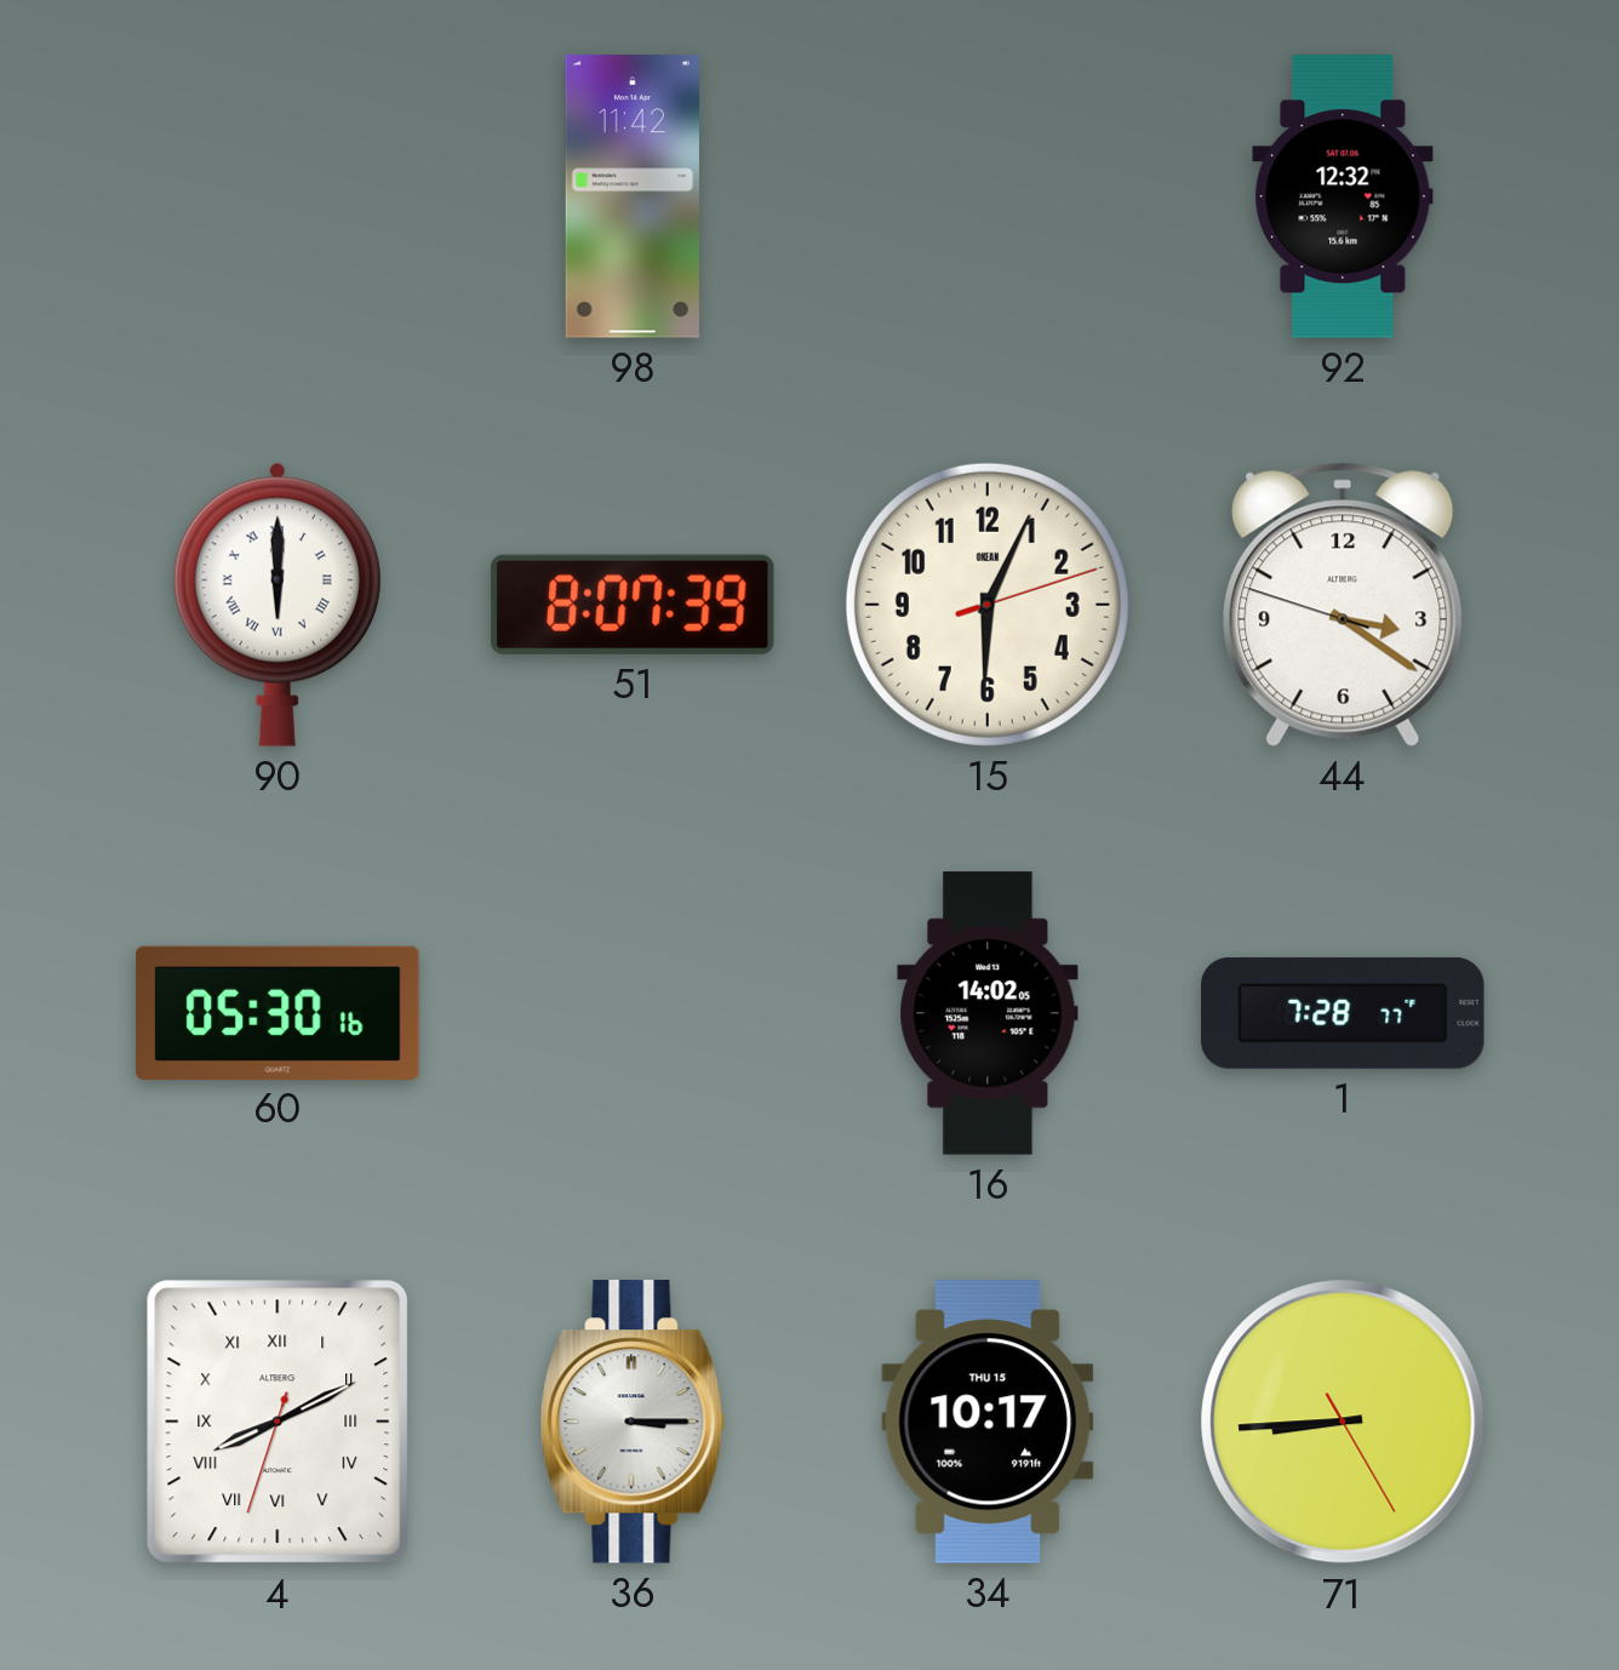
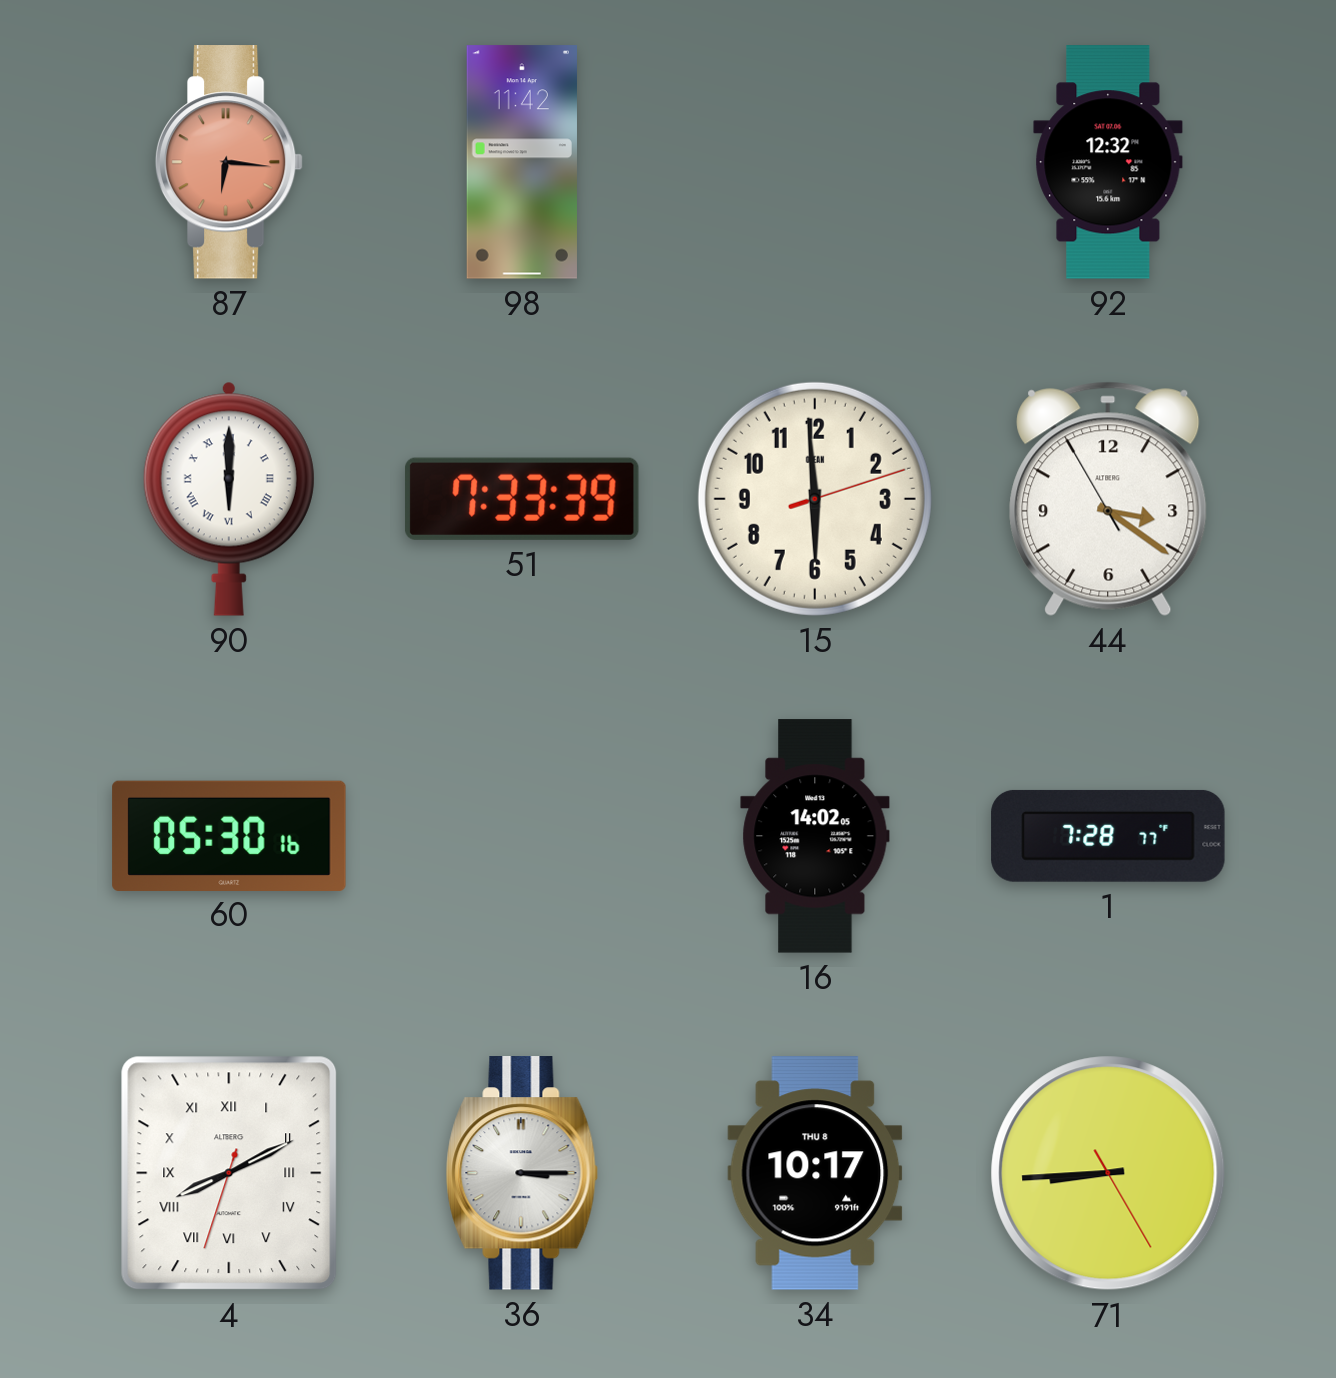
87: none -> 6:16
51: 8:07 -> 7:33
15: 6:04 -> 5:59
44: 3:20:48 -> 3:20:55
34 date: THU 15 -> THU 8
